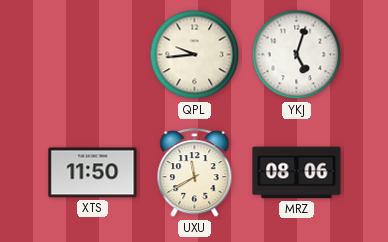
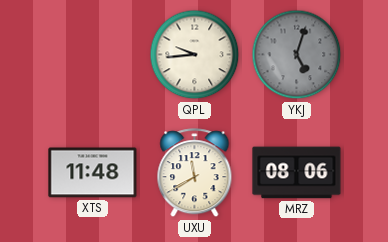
YKJ dial: white -> grey
XTS: 11:50 -> 11:48
